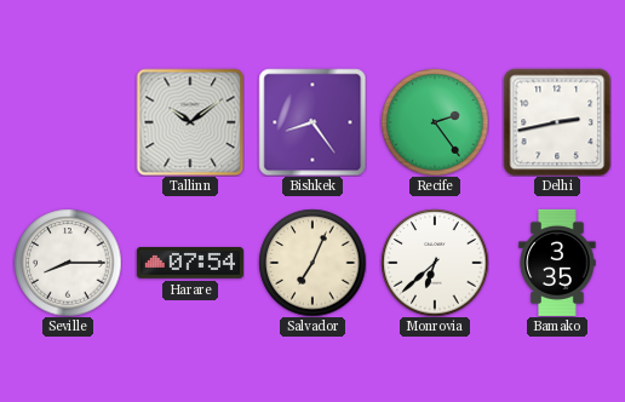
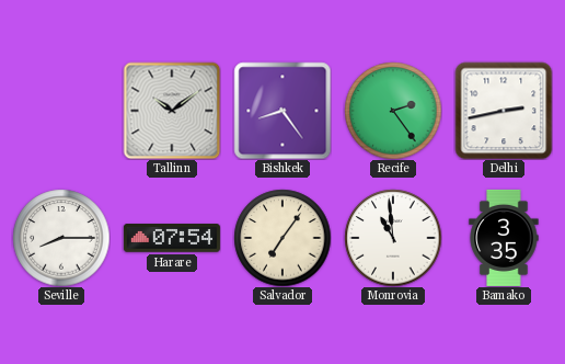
Salvador: 7:04 -> 7:06
Monrovia: 6:38 -> 10:59
